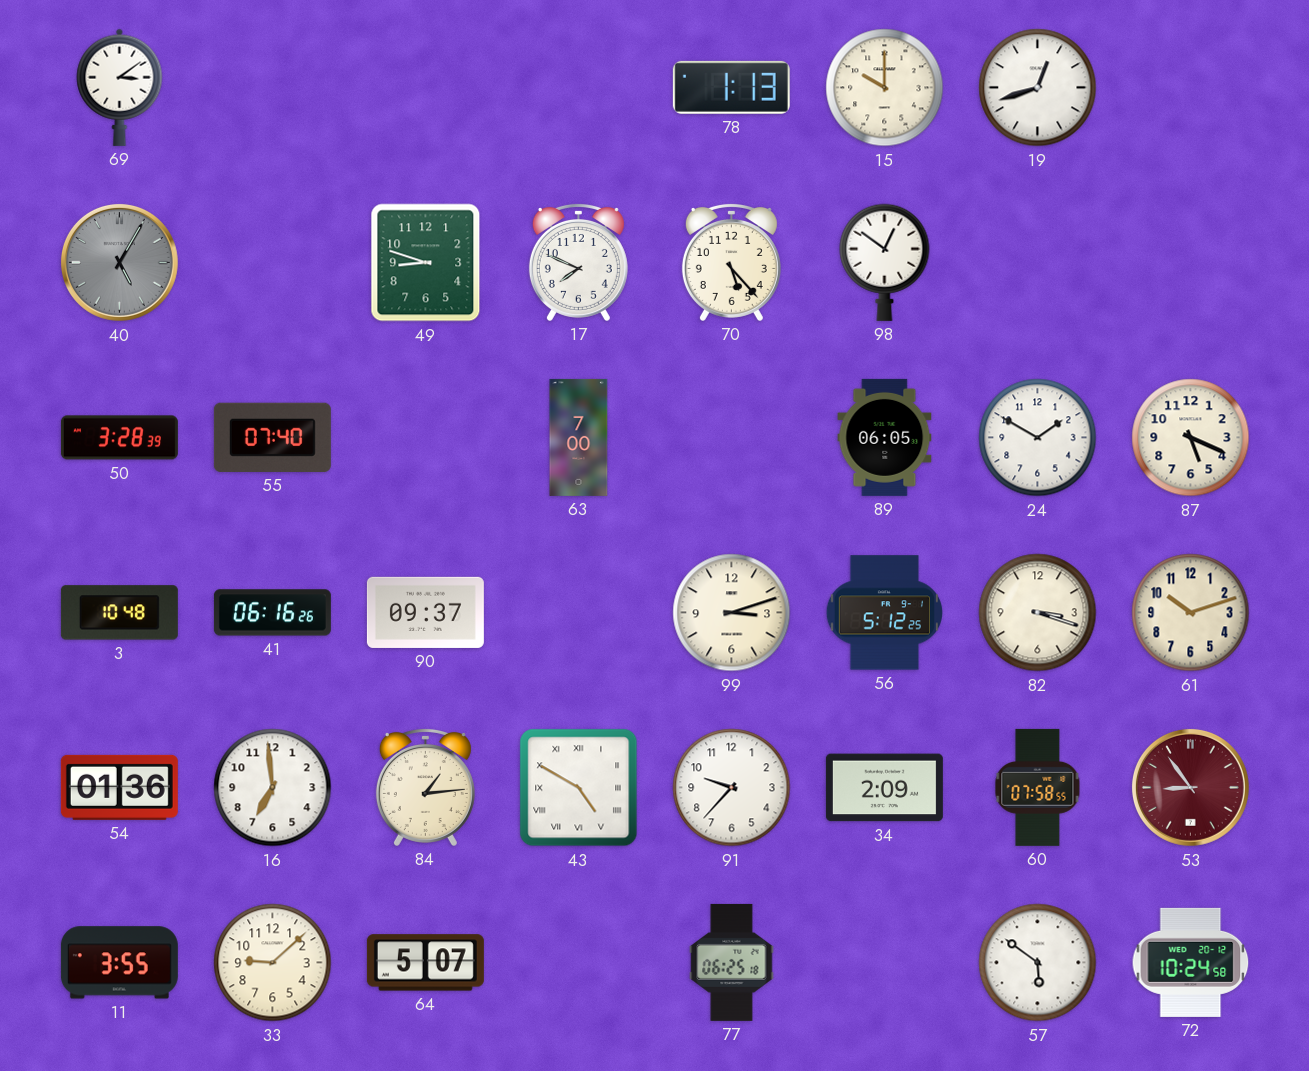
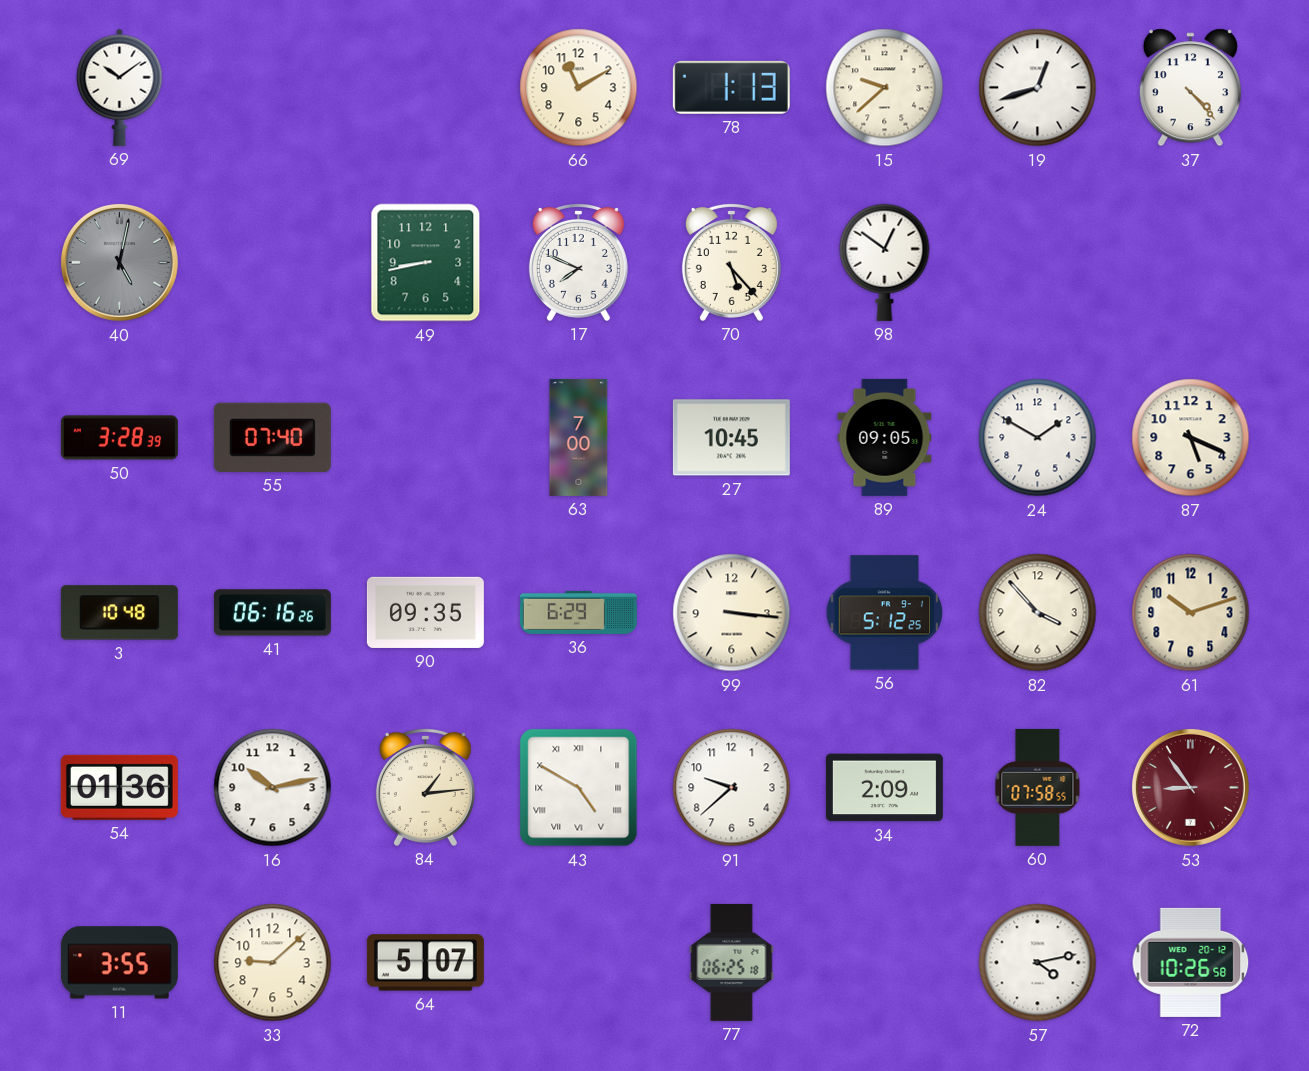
69: 3:09 -> 10:09
66: none -> 11:10
15: 10:00 -> 9:38
37: none -> 4:23
40: 5:05 -> 5:02
49: 8:48 -> 8:43
27: none -> 10:45
89: 06:05 -> 09:05
90: 09:37 -> 09:35
36: none -> 6:29
99: 3:12 -> 3:16
82: 3:18 -> 3:53
16: 6:59 -> 10:13
91: 9:37 -> 9:38
57: 5:51 -> 4:13
72: 10:24 -> 10:26
